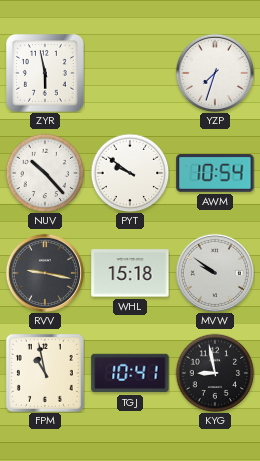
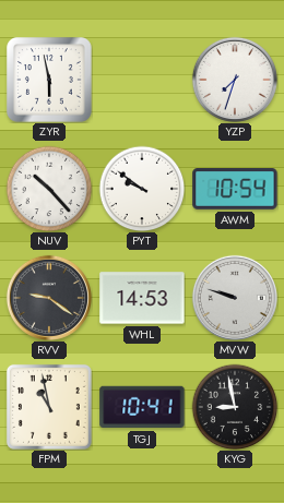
RVV: 9:17 -> 9:21
WHL: 15:18 -> 14:53
MVW: 9:51 -> 9:48
